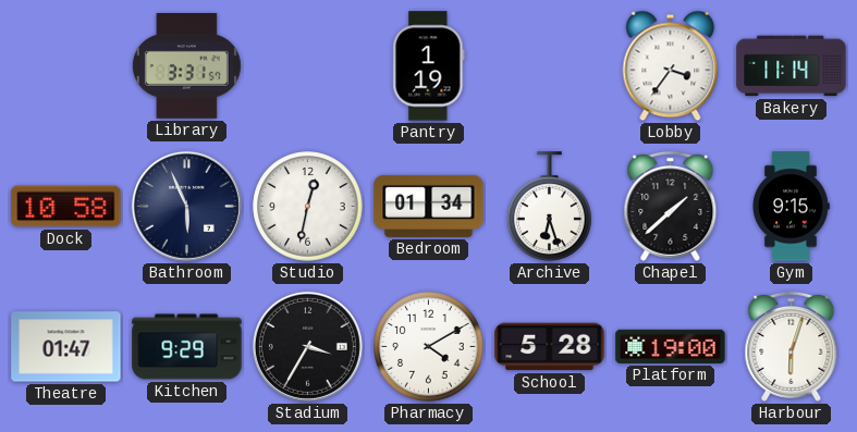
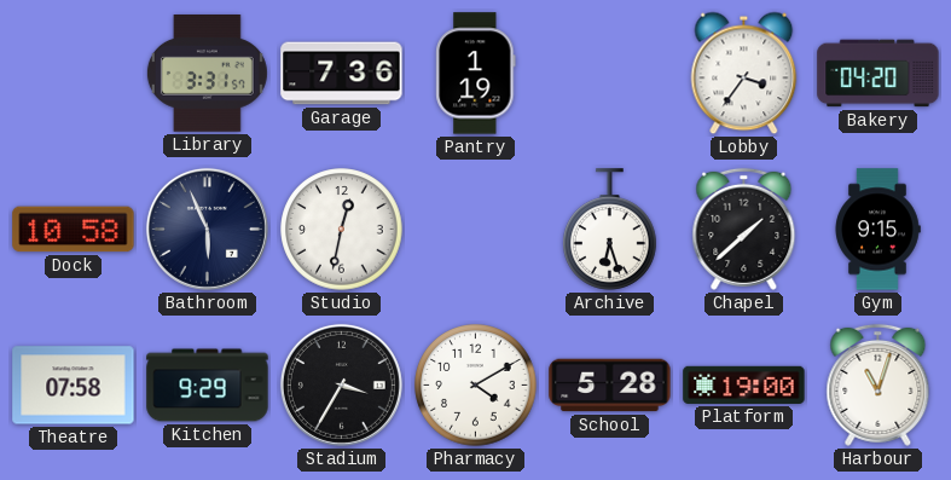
Garage: none -> 7:36
Bakery: 11:14 -> 04:20
Bedroom: 01:34 -> none
Theatre: 01:47 -> 07:58
Harbour: 6:03 -> 11:03
